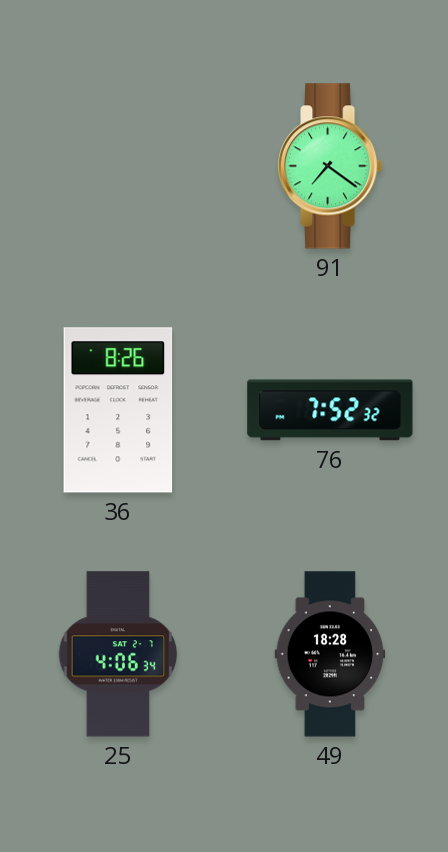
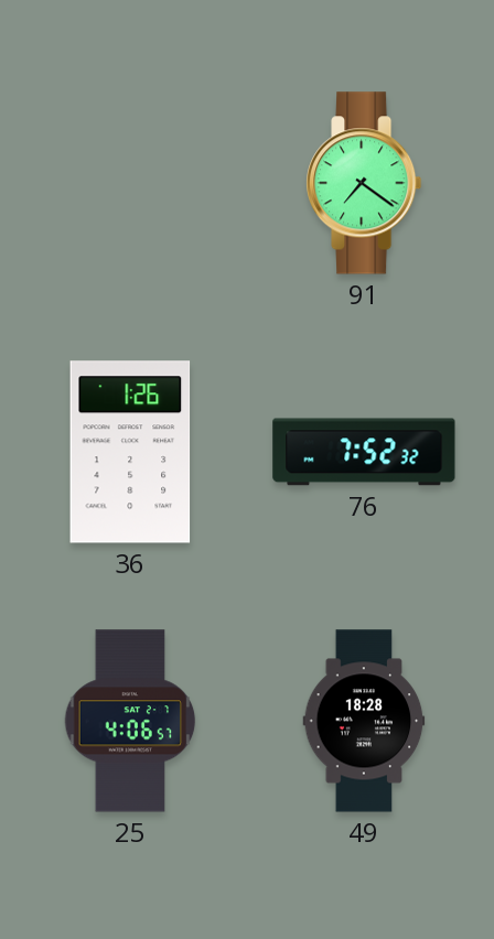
36: 8:26 -> 1:26
25: 4:06:34 -> 4:06:57
